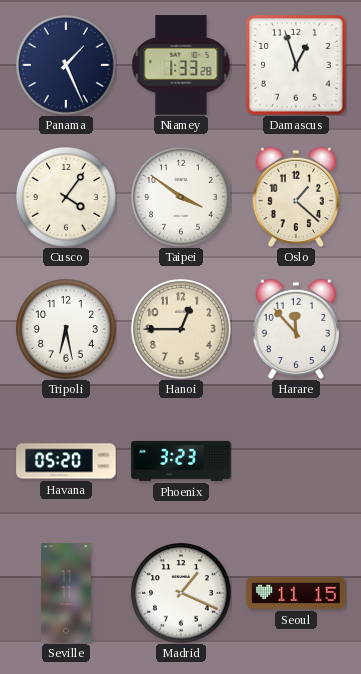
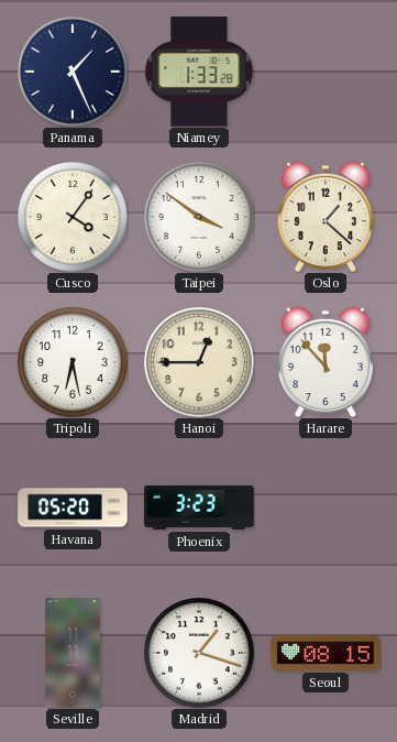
Damascus: 12:57 -> none
Madrid: 1:19 -> 1:18
Seoul: 11:15 -> 08:15
